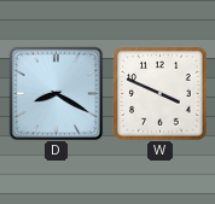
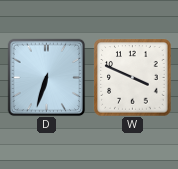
D: 8:20 -> 6:33
